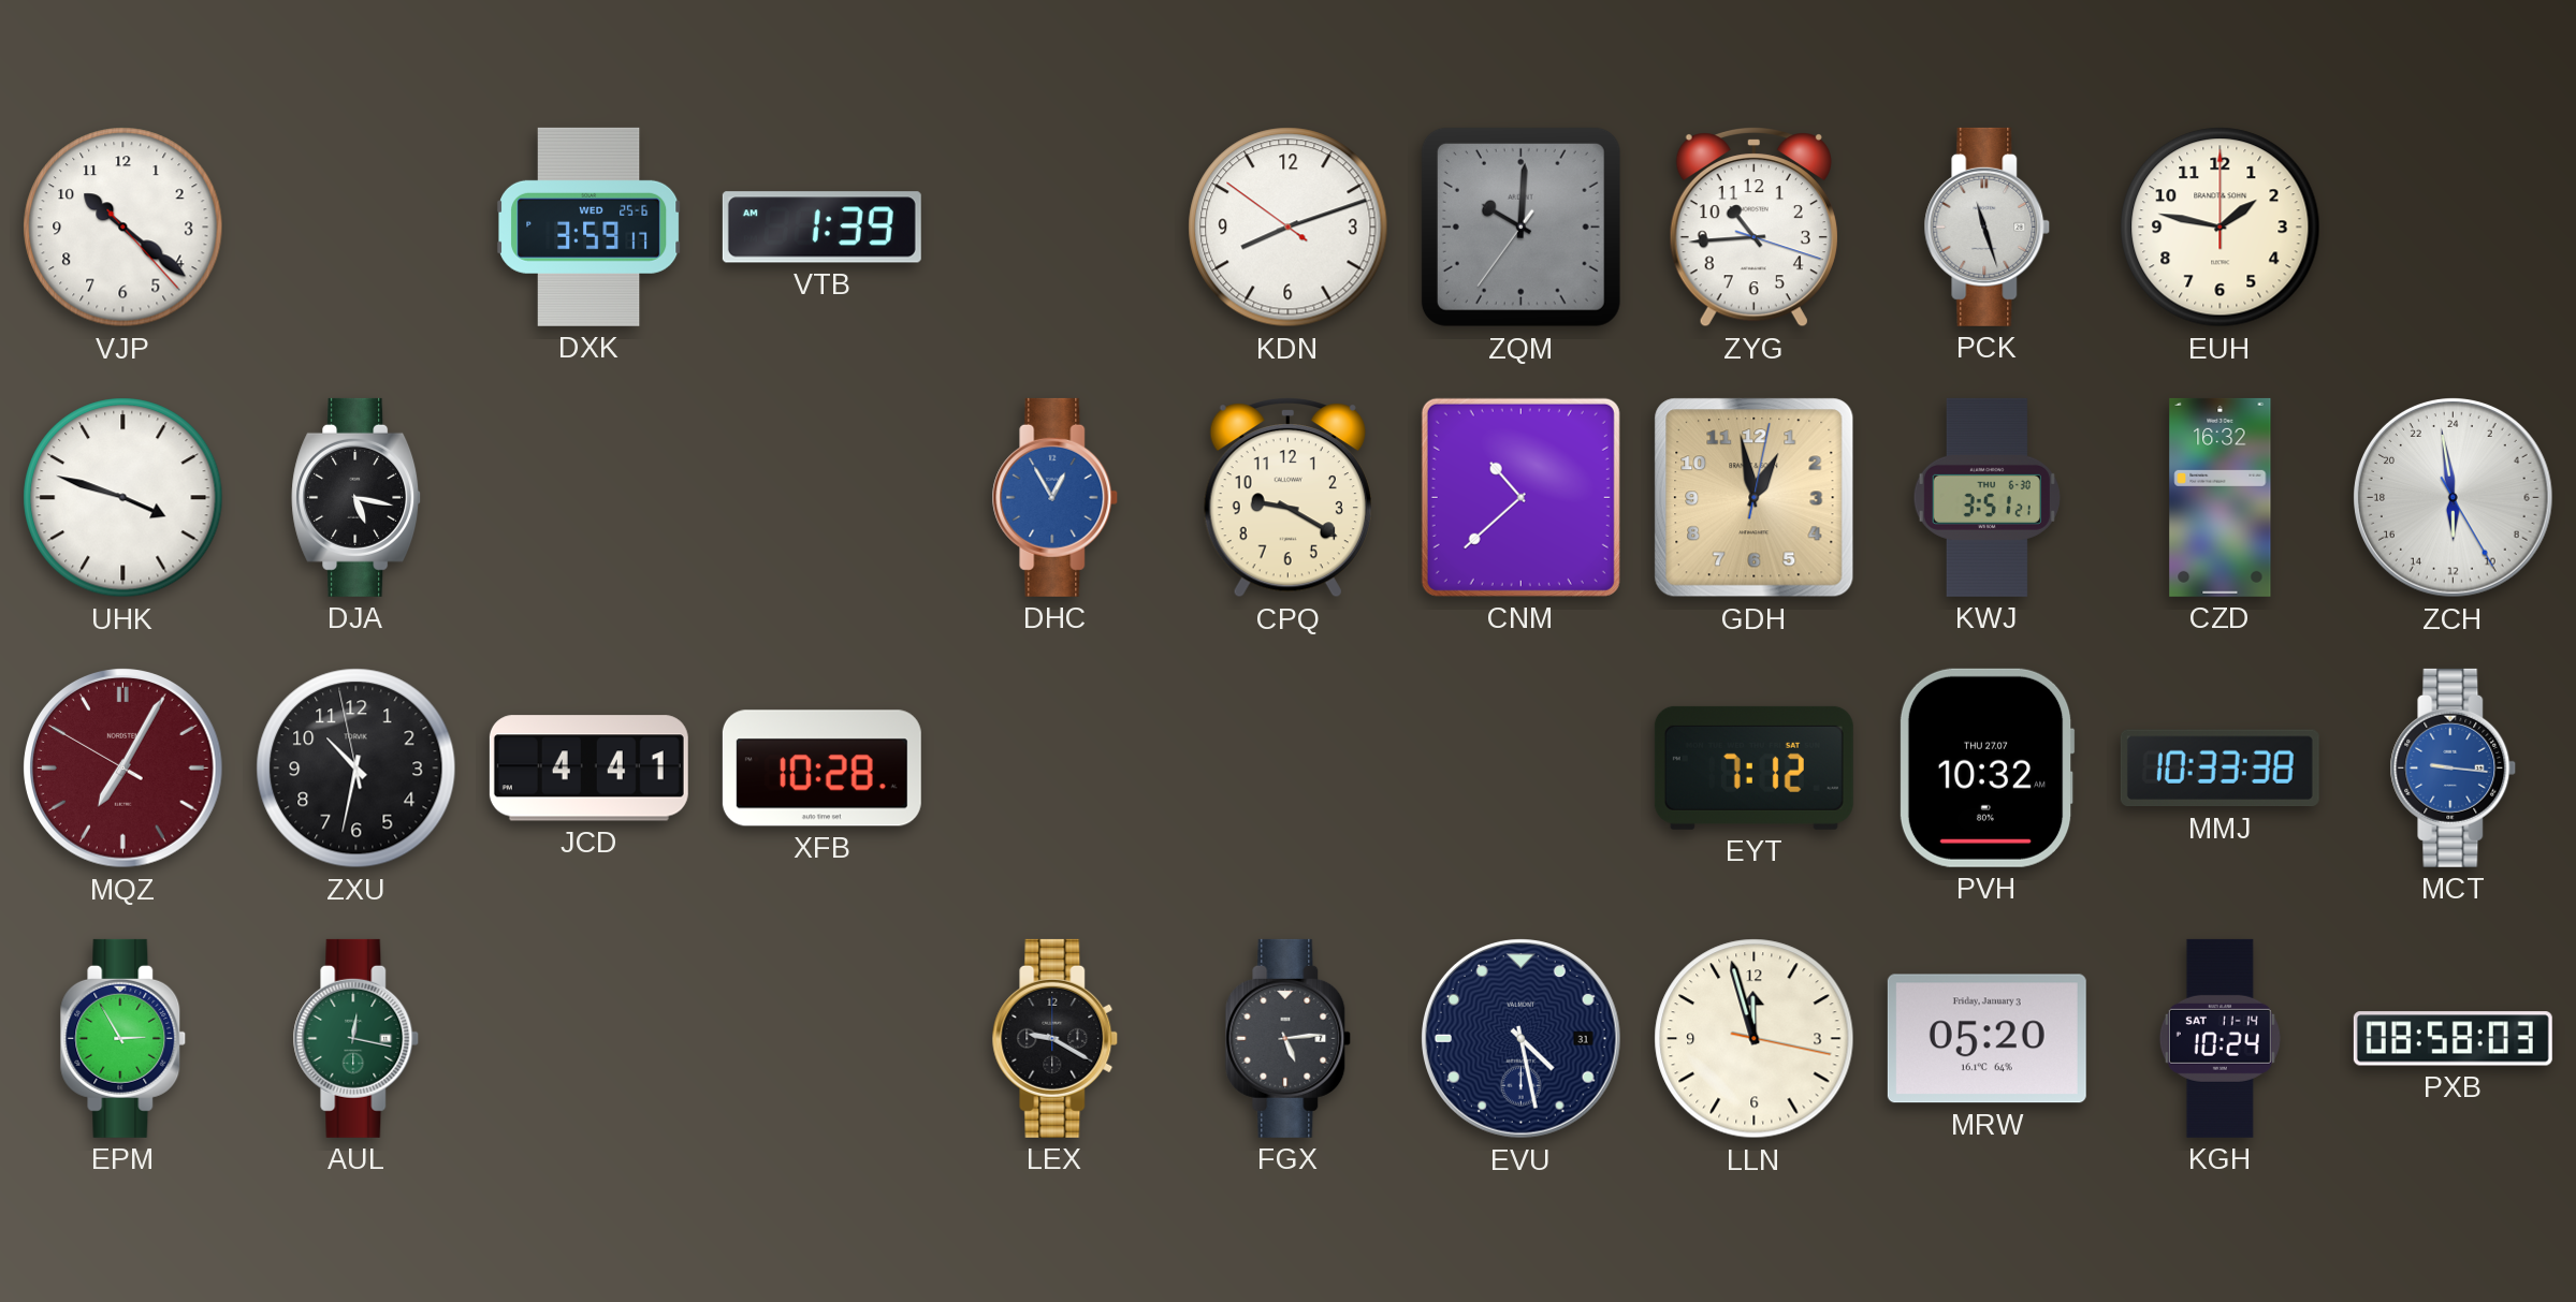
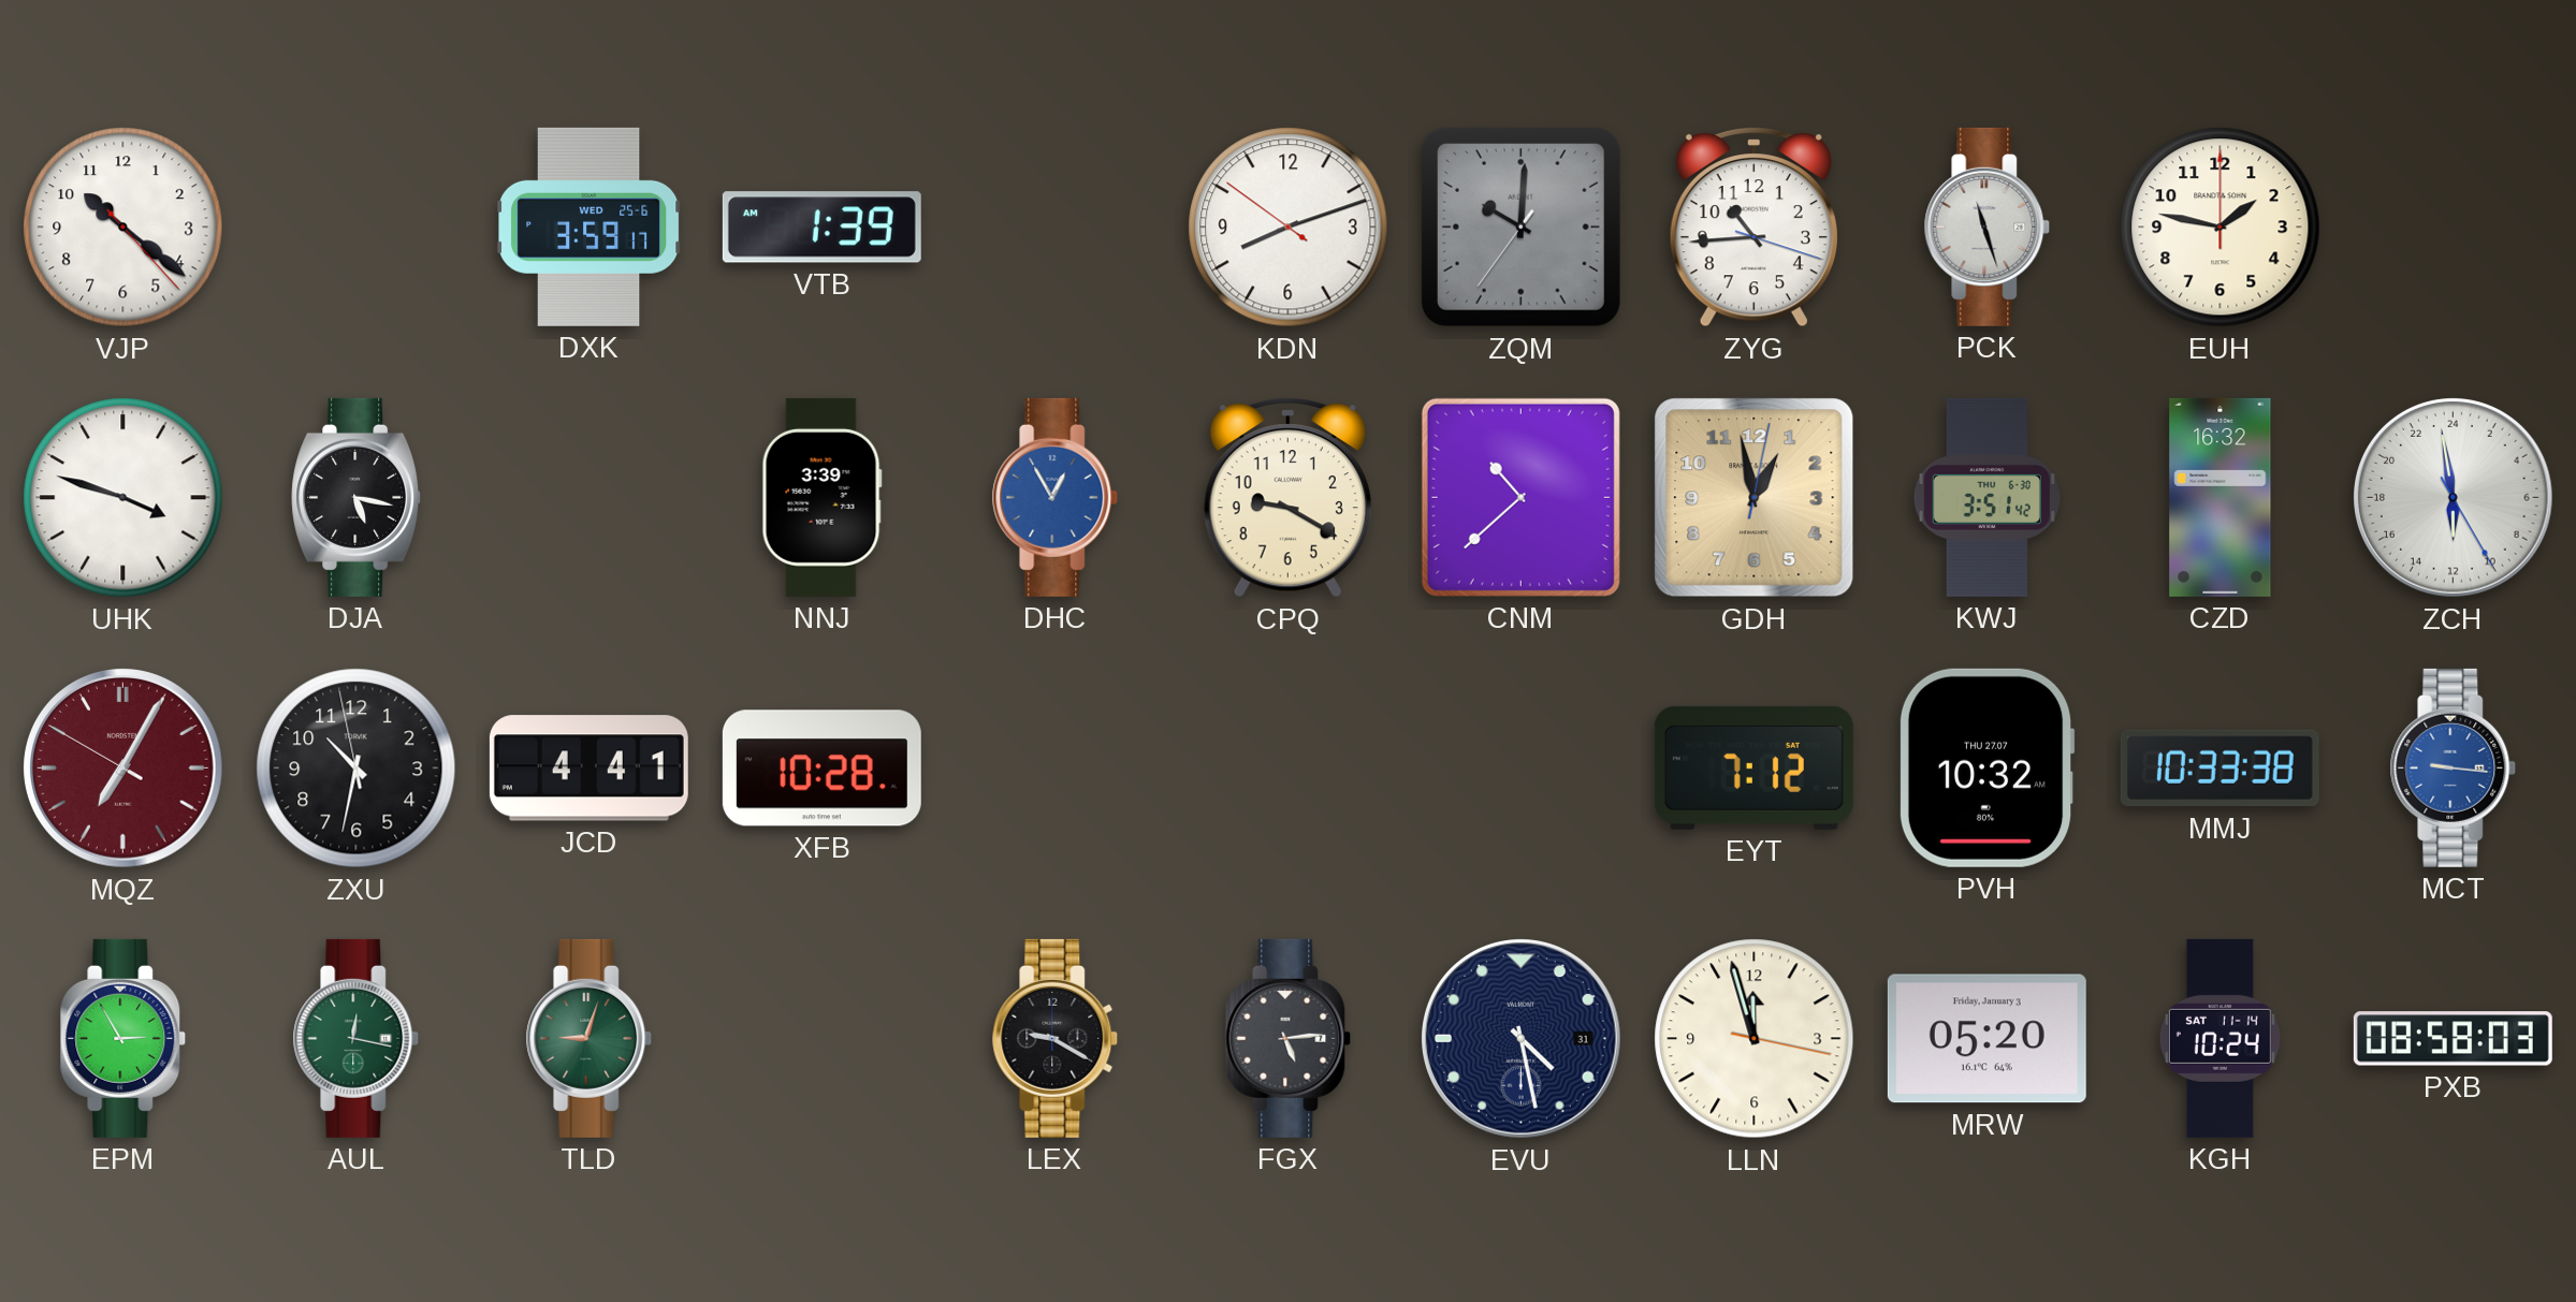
NNJ: none -> 3:39
KWJ: 3:51:21 -> 3:51:42
TLD: none -> 9:03
